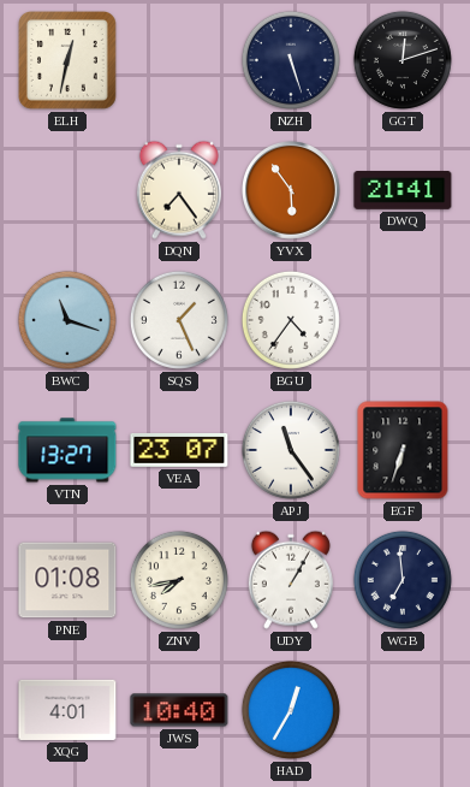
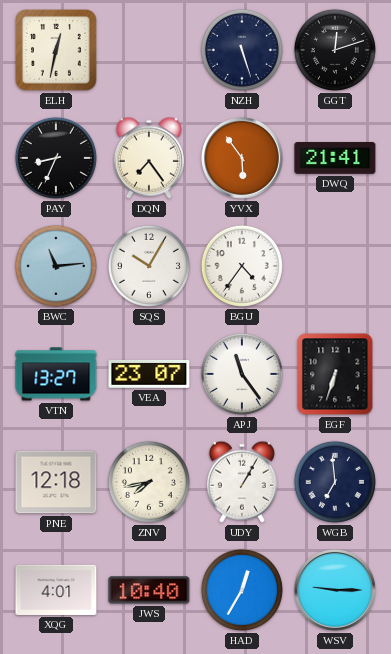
PAY: none -> 8:34
BWC: 11:18 -> 11:14
SQS: 1:26 -> 10:05
PNE: 01:08 -> 12:18
WSV: none -> 9:15
